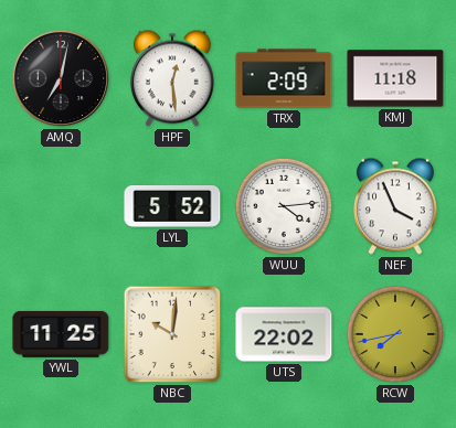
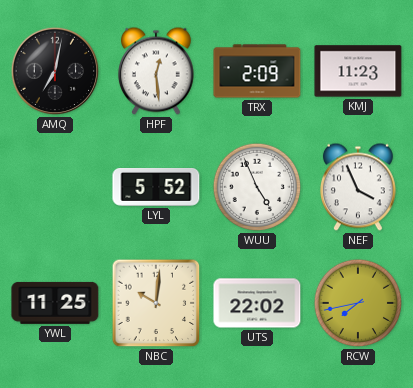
KMJ: 11:18 -> 11:23
WUU: 4:14 -> 4:56
